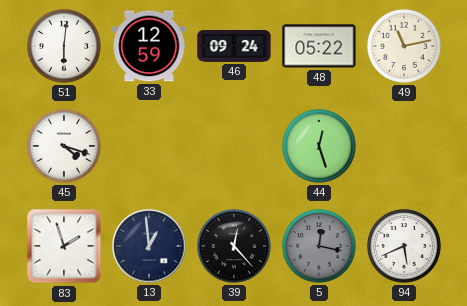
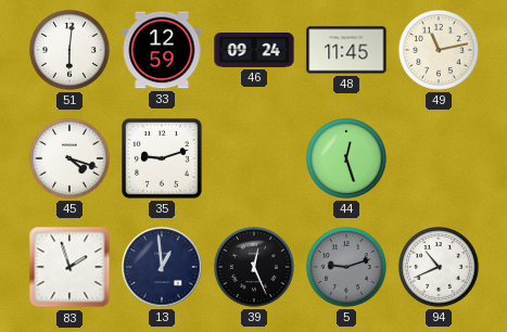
48: 05:22 -> 11:45
35: none -> 9:12
39: 12:23 -> 12:26
5: 12:17 -> 9:12
94: 5:41 -> 10:41
